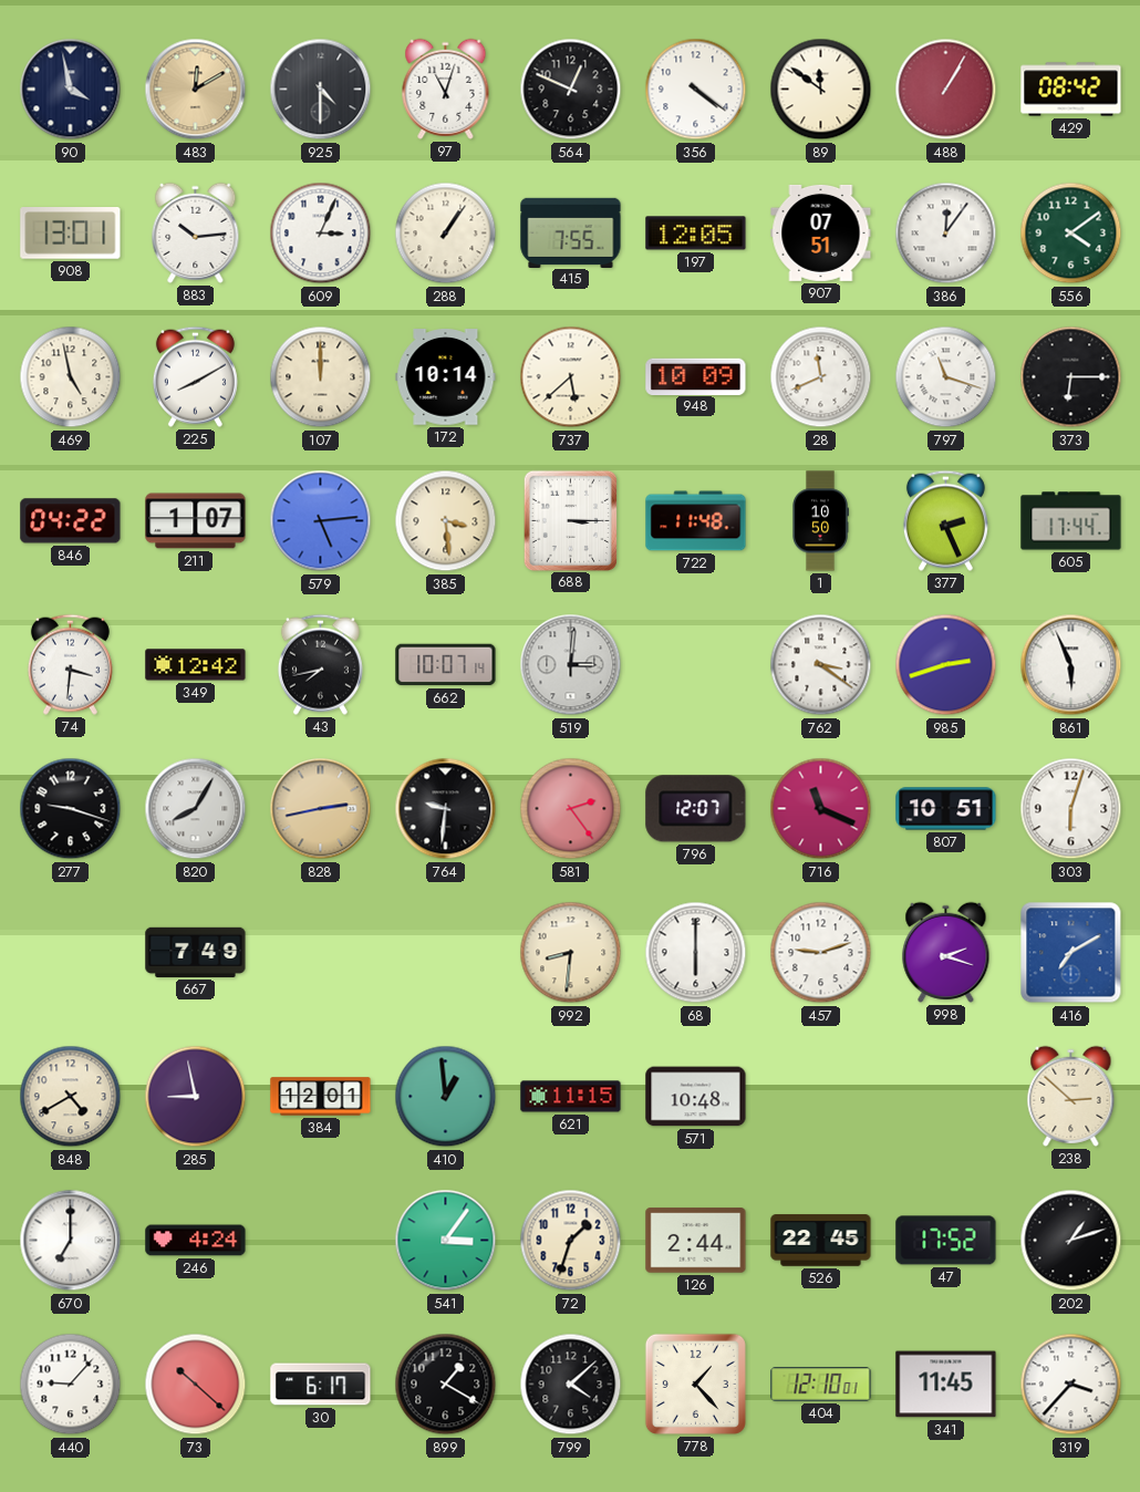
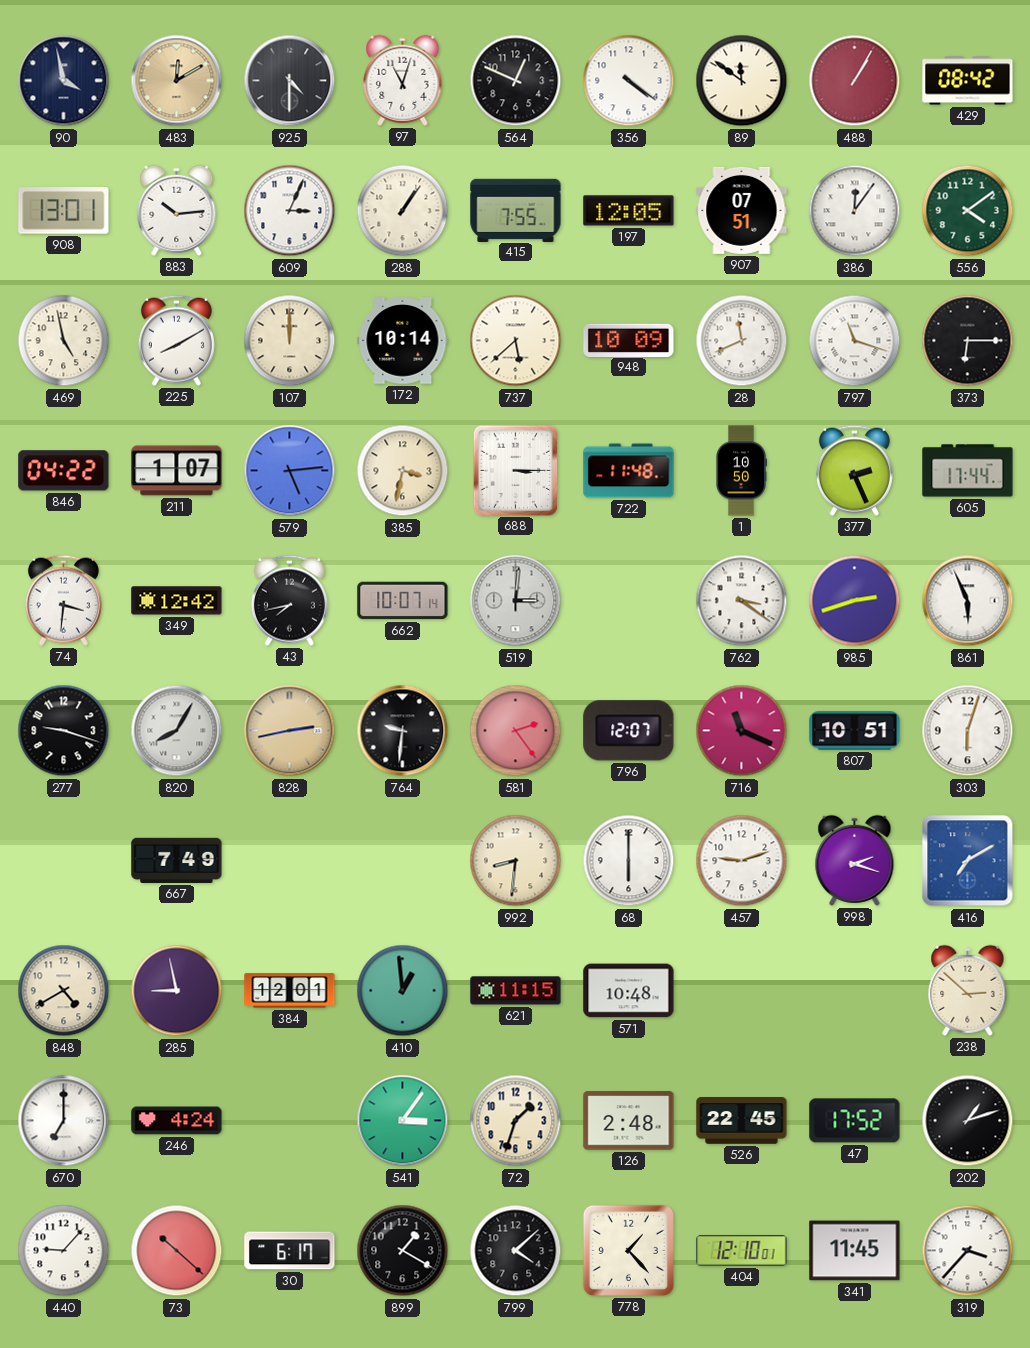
385: 3:29 -> 3:32
126: 2:44 -> 2:48
